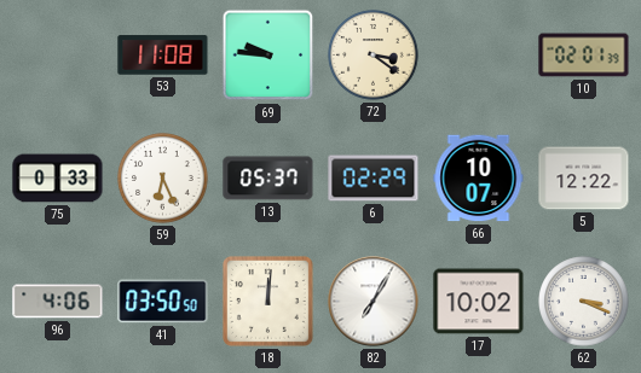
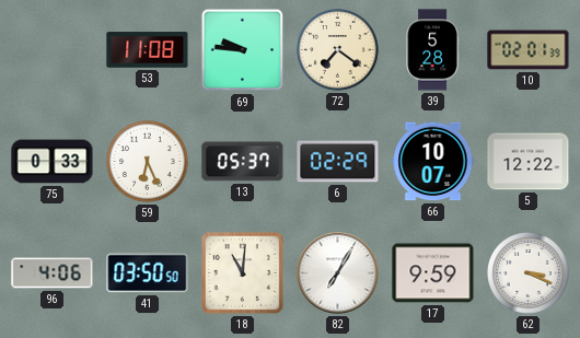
72: 3:21 -> 7:21
39: none -> 5:28
18: 12:01 -> 11:01
17: 10:02 -> 9:59
